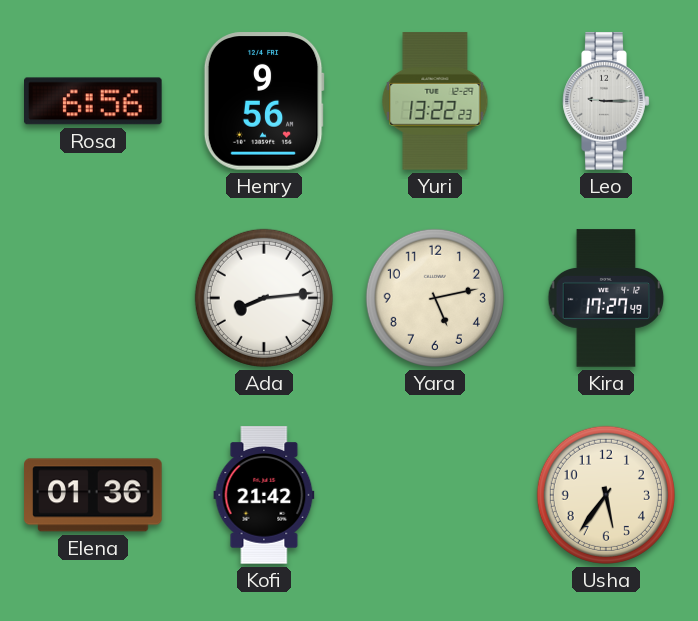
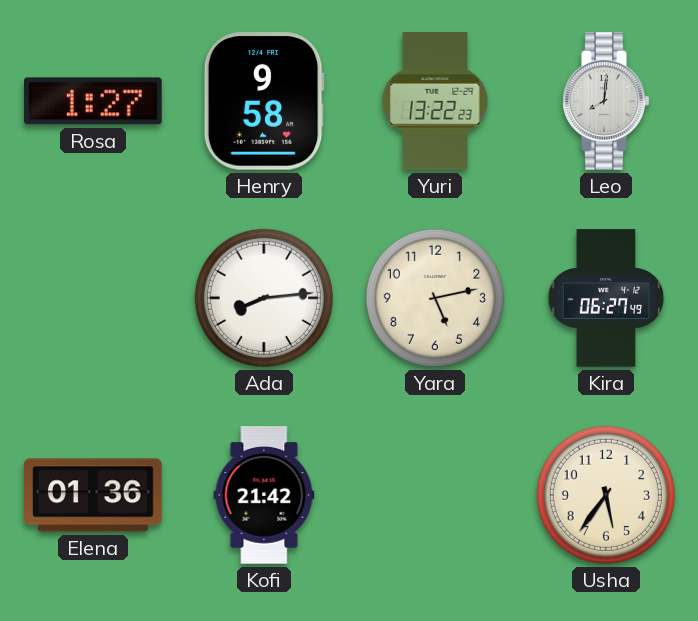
Rosa: 6:56 -> 1:27
Henry: 9:56 -> 9:58
Leo: 9:15 -> 8:01
Kira: 17:27 -> 06:27
